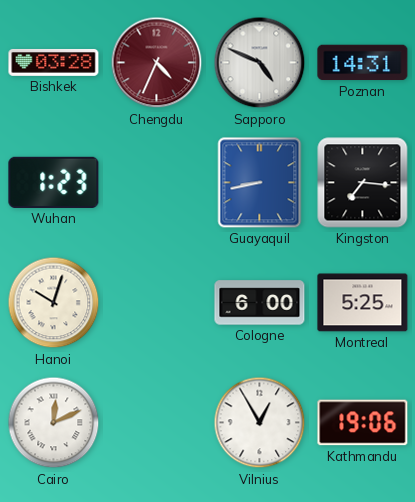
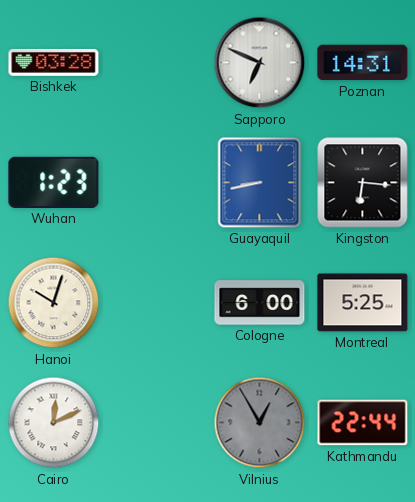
Chengdu: 4:34 -> none
Sapporo: 4:49 -> 6:49
Kingston: 7:16 -> 6:16
Vilnius dial: white -> grey
Kathmandu: 19:06 -> 22:44
